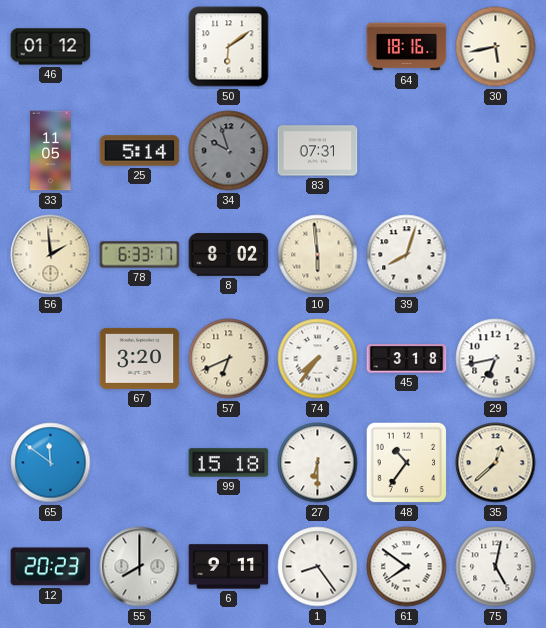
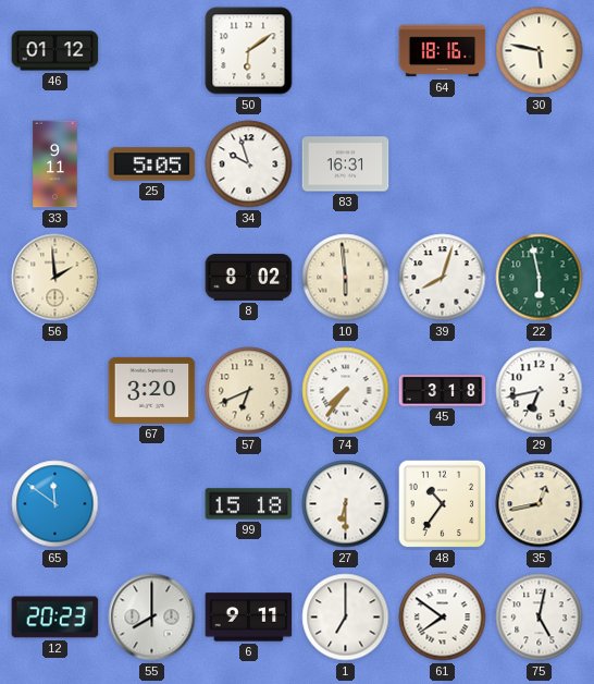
30: 5:43 -> 5:47
33: 11:05 -> 9:11
25: 5:14 -> 5:05
34 dial: grey -> white
83: 07:31 -> 16:31
78: 6:33 -> none
22: none -> 5:58
35: 12:38 -> 12:43
1: 8:24 -> 7:00
